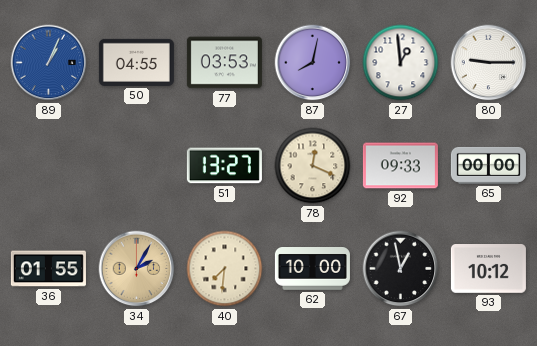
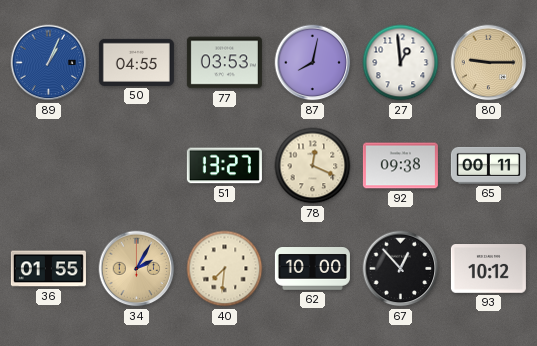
80 dial: white -> champagne
92: 09:33 -> 09:38
65: 00:00 -> 00:11
67: 12:58 -> 12:53
